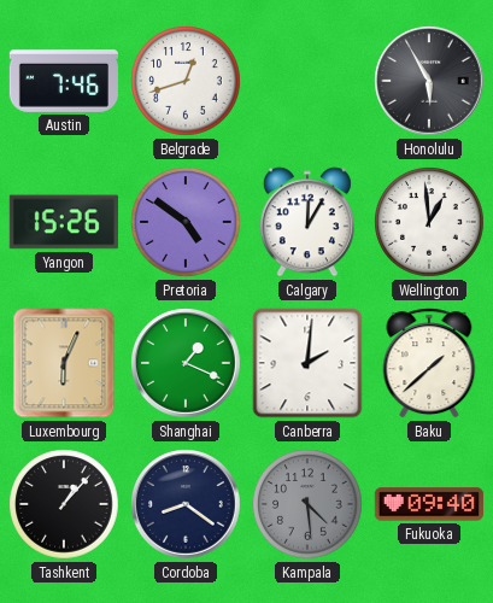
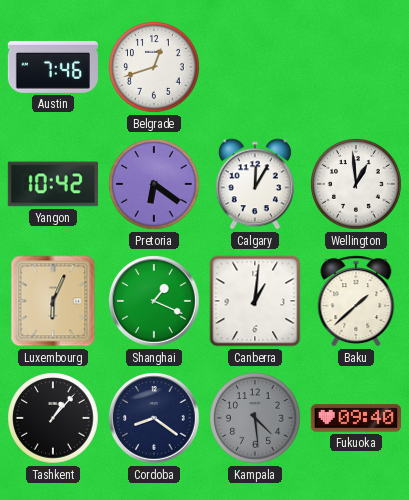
Honolulu: 5:55 -> none
Yangon: 15:26 -> 10:42
Pretoria: 4:51 -> 6:21
Canberra: 2:01 -> 1:01
